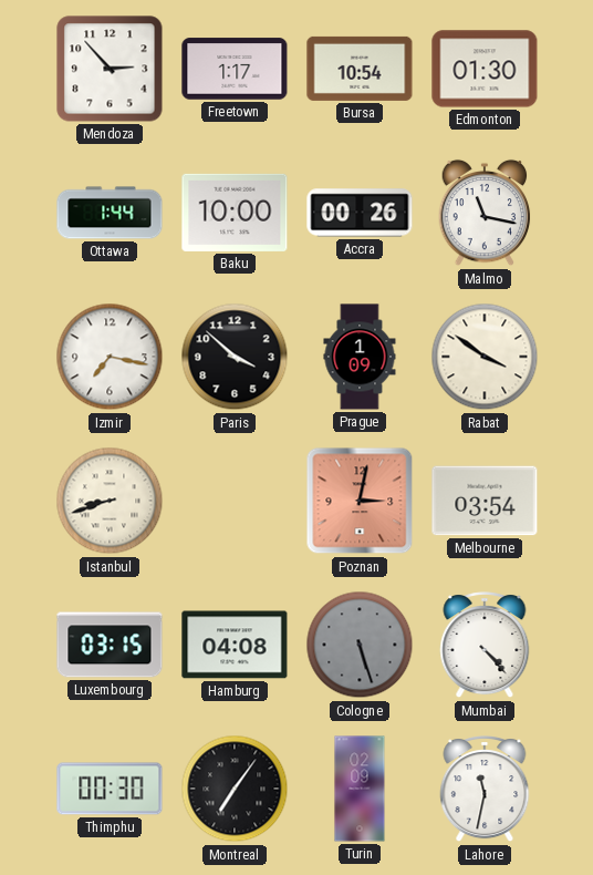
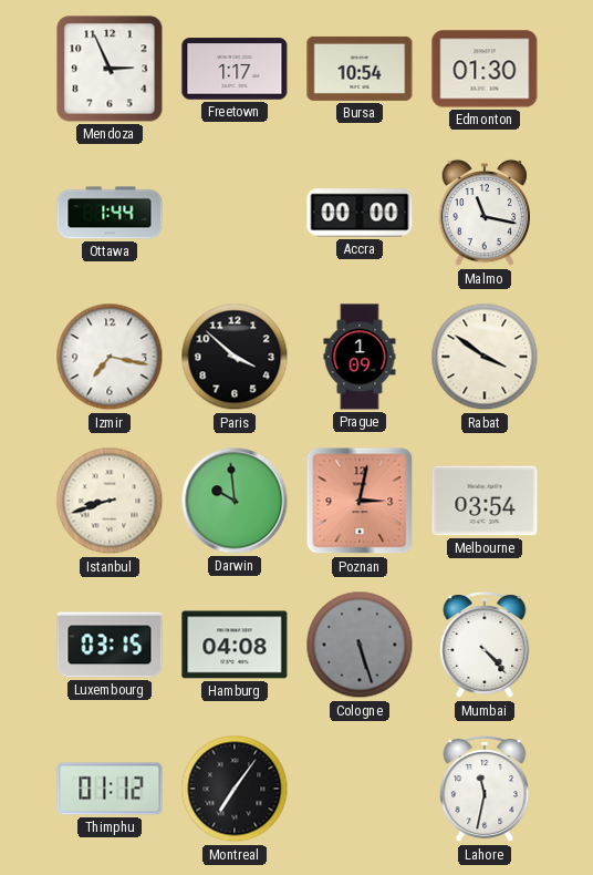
Mendoza: 2:53 -> 2:56
Baku: 10:00 -> none
Accra: 00:26 -> 00:00
Darwin: none -> 9:59
Thimphu: 00:30 -> 01:12
Turin: 02:09 -> none
